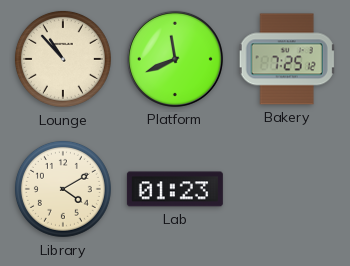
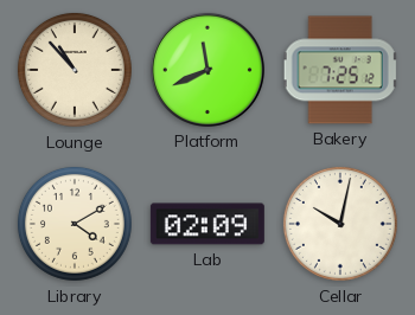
Lab: 01:23 -> 02:09
Cellar: none -> 10:02
